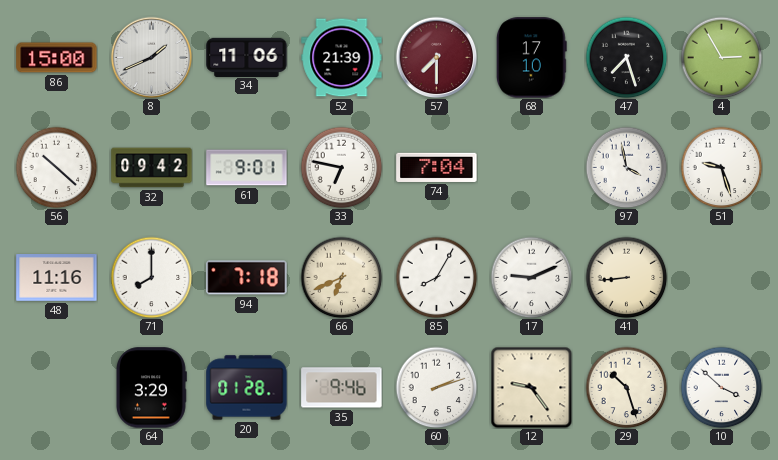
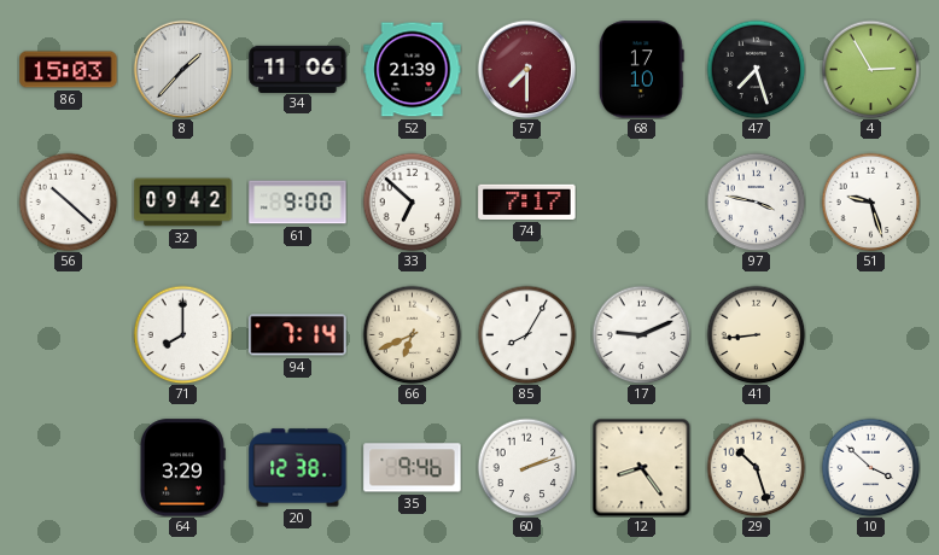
86: 15:00 -> 15:03
8: 1:41 -> 1:37
61: 9:01 -> 9:00
33: 6:47 -> 6:52
74: 7:04 -> 7:17
97: 3:58 -> 3:47
48: 11:16 -> none
94: 7:18 -> 7:14
20: 01:28 -> 12:38
12: 9:24 -> 8:24
